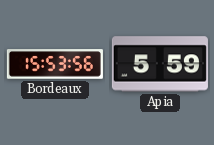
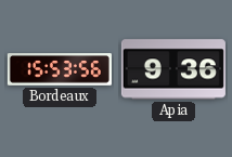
Apia: 5:59 -> 9:36
